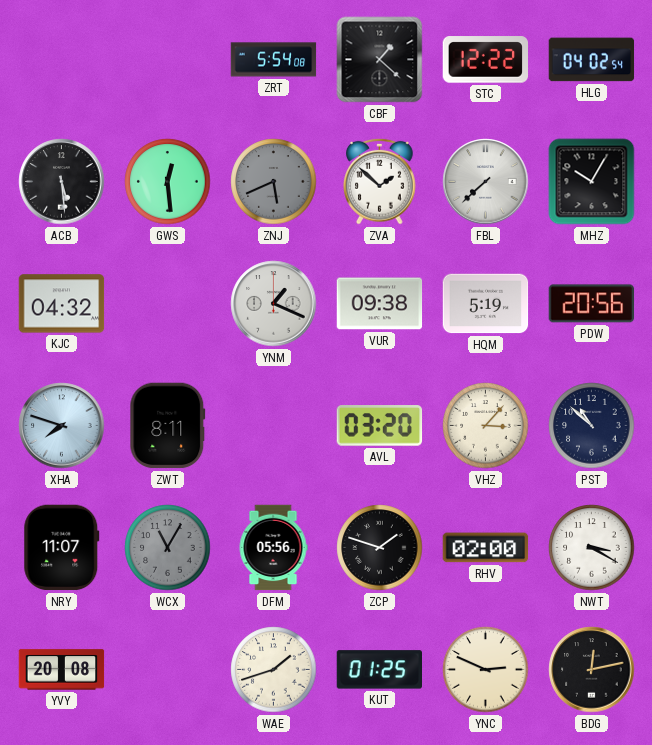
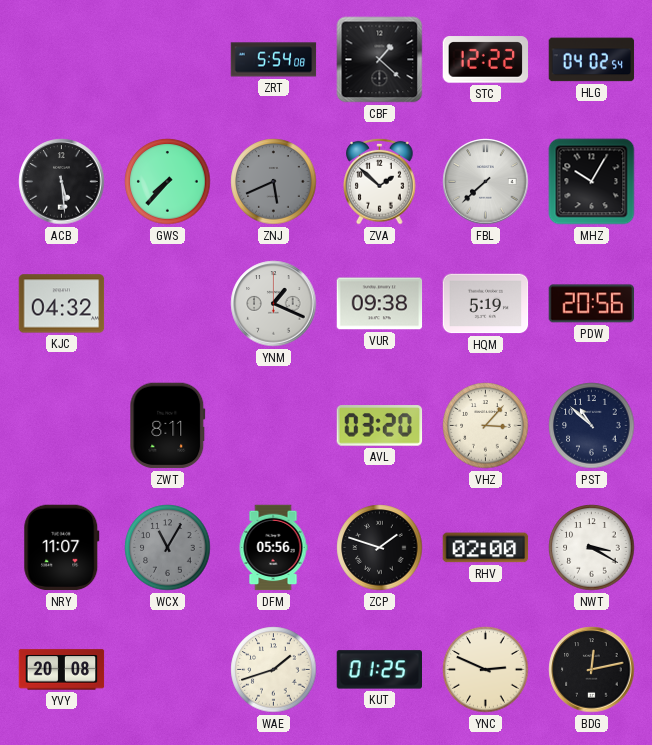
GWS: 12:29 -> 7:37
XHA: 7:48 -> none
